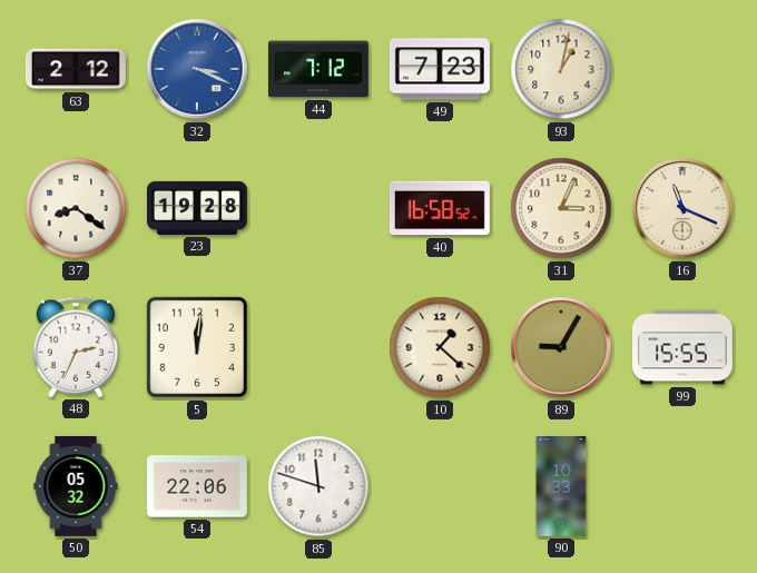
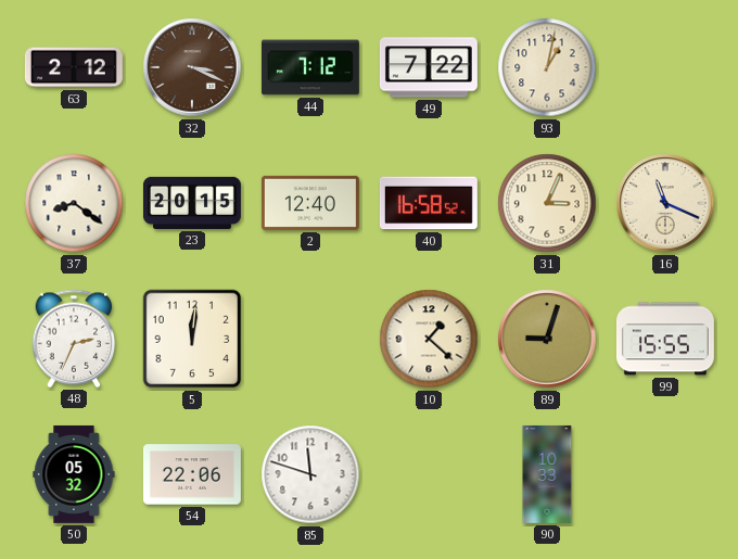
32 dial: blue -> brown
49: 7:23 -> 7:22
23: 19:28 -> 20:15
2: none -> 12:40
89: 9:05 -> 9:03
